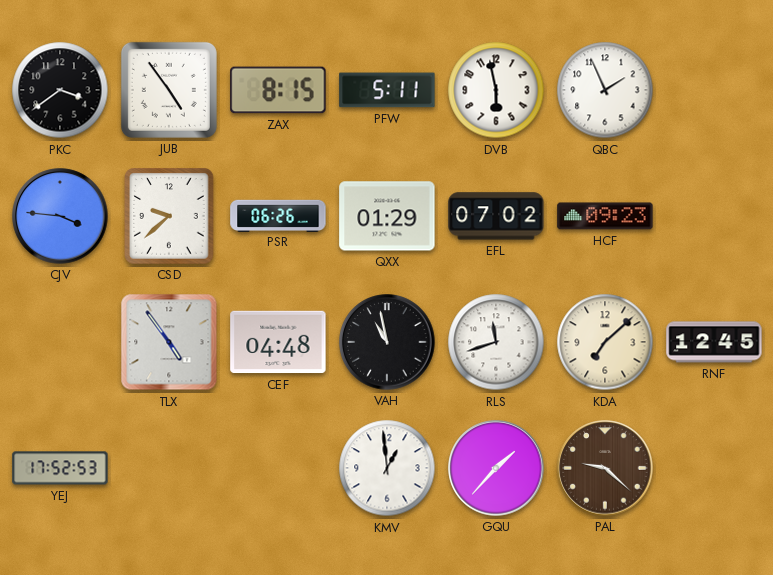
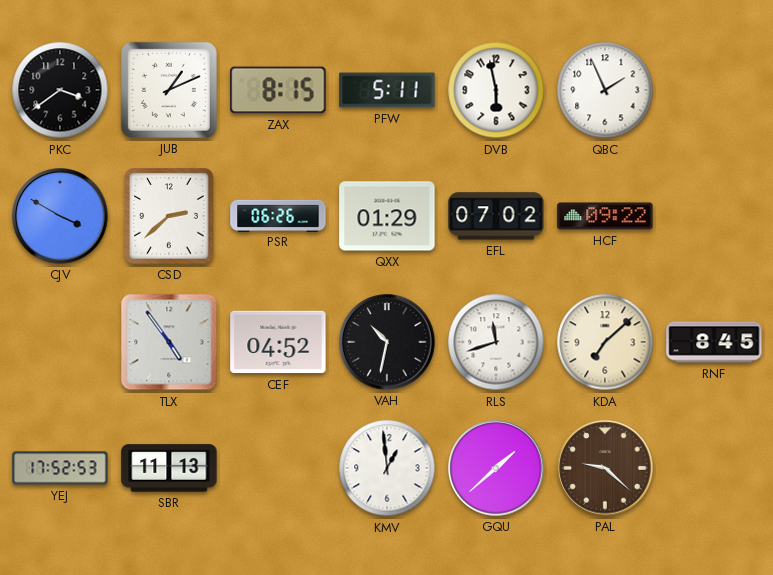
JUB: 4:54 -> 1:11
CJV: 3:46 -> 3:50
CSD: 9:38 -> 2:38
HCF: 09:23 -> 09:22
CEF: 04:48 -> 04:52
VAH: 10:58 -> 10:32
RNF: 12:45 -> 8:45
SBR: none -> 11:13
GQU: 1:37 -> 1:38
